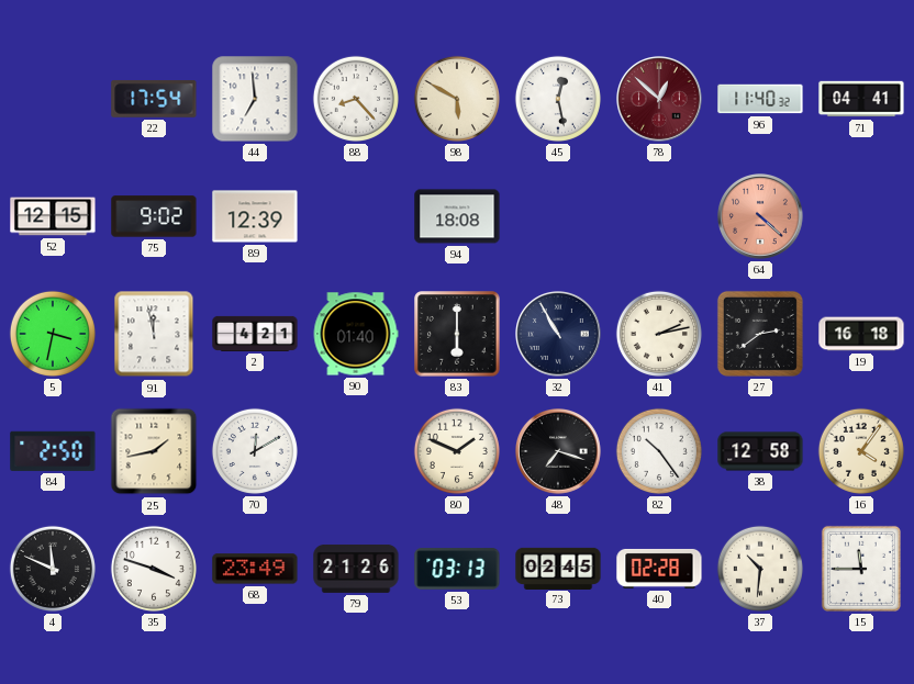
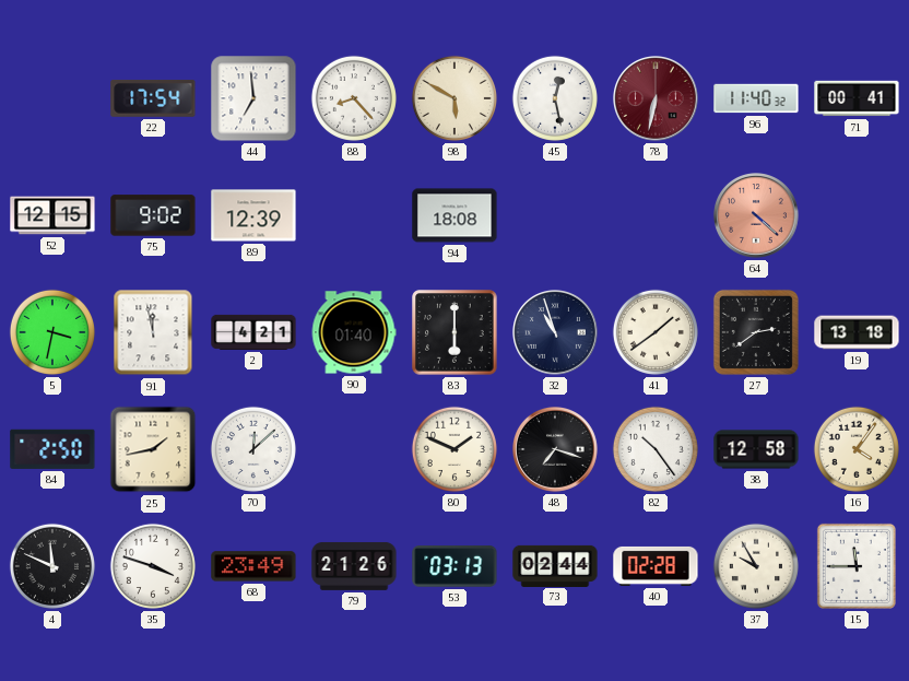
78: 12:52 -> 6:32
71: 04:41 -> 00:41
32: 10:55 -> 10:57
41: 2:13 -> 1:39
19: 16:18 -> 13:18
70: 12:10 -> 12:08
73: 02:45 -> 02:44
37: 10:31 -> 9:55
